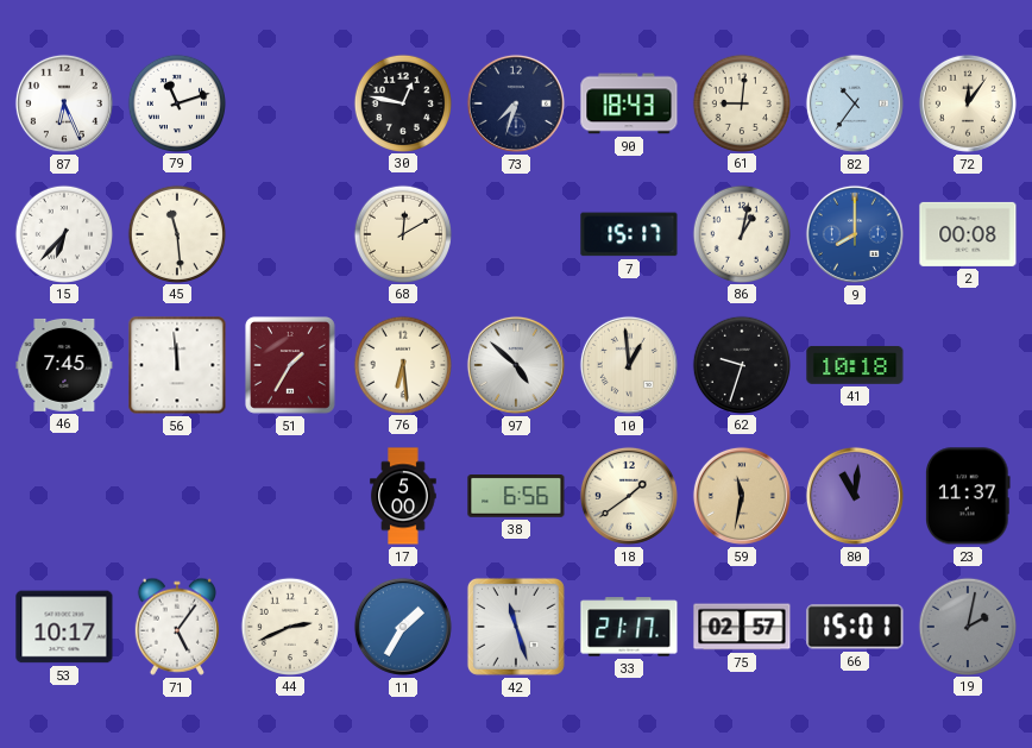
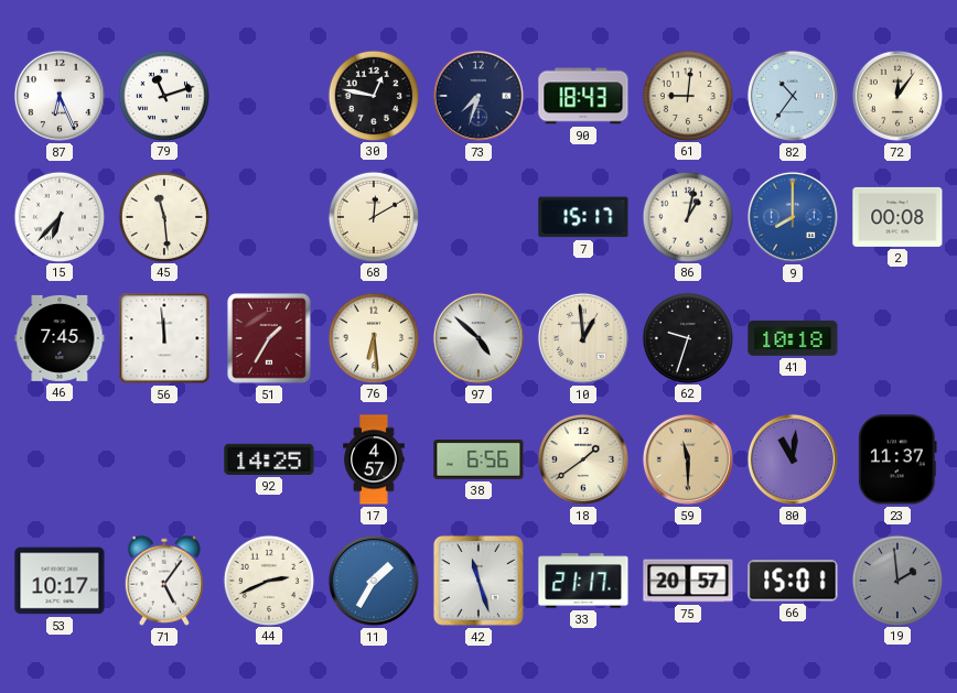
92: none -> 14:25
17: 5:00 -> 4:57
59: 11:32 -> 11:30
75: 02:57 -> 20:57
19: 2:02 -> 1:59
